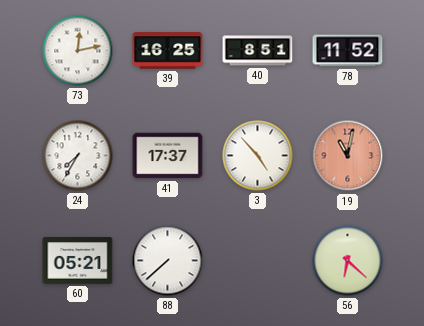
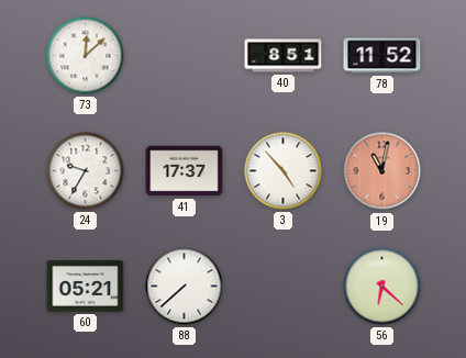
73: 12:13 -> 12:08
39: 16:25 -> none
24: 7:35 -> 9:35
